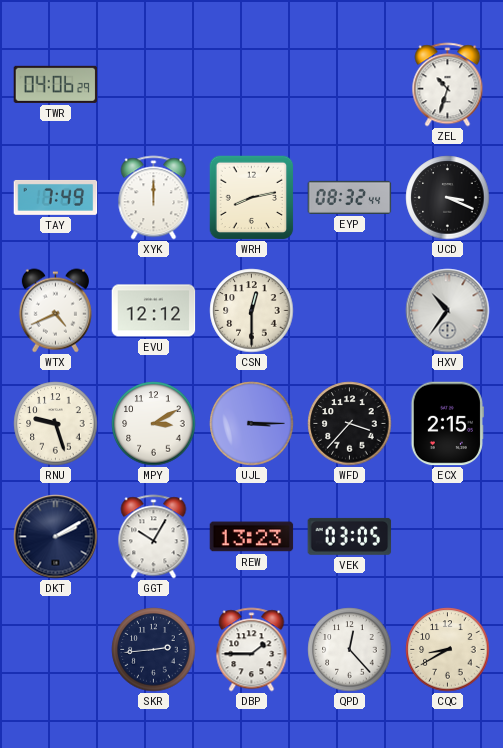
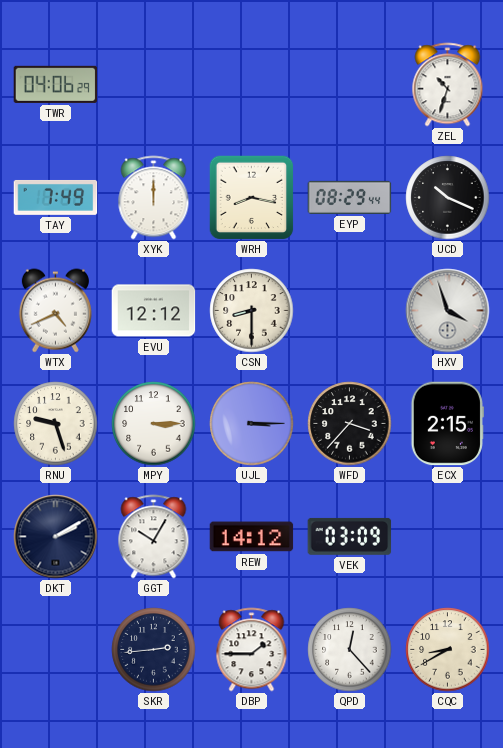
WRH: 8:13 -> 8:17
EYP: 08:32 -> 08:29
UCD: 3:19 -> 10:19
CSN: 12:30 -> 8:30
HXV: 10:36 -> 3:57
MPY: 3:10 -> 3:15
REW: 13:23 -> 14:12
VEK: 03:05 -> 03:09
